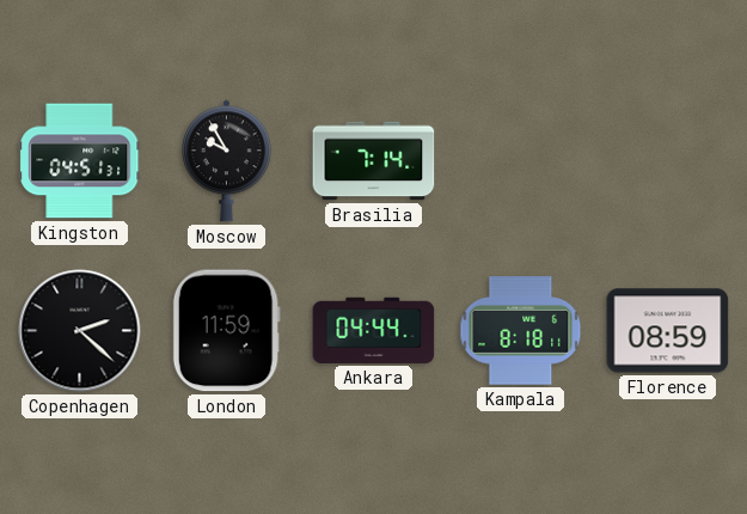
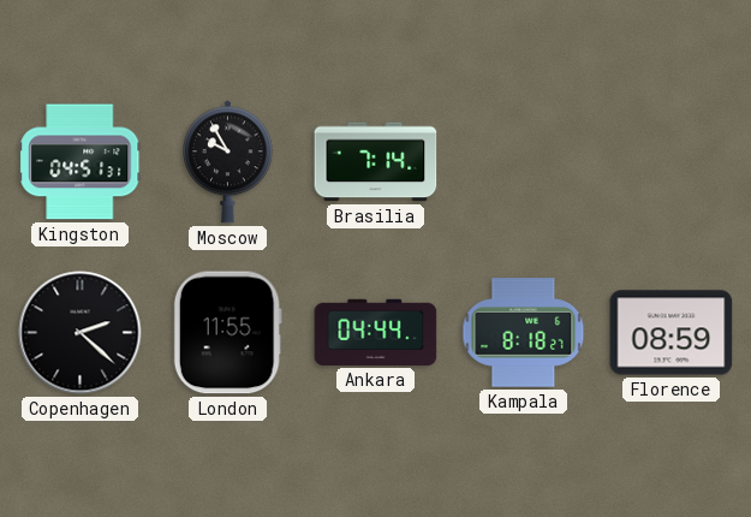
London: 11:59 -> 11:55
Kampala: 8:18:11 -> 8:18:27
